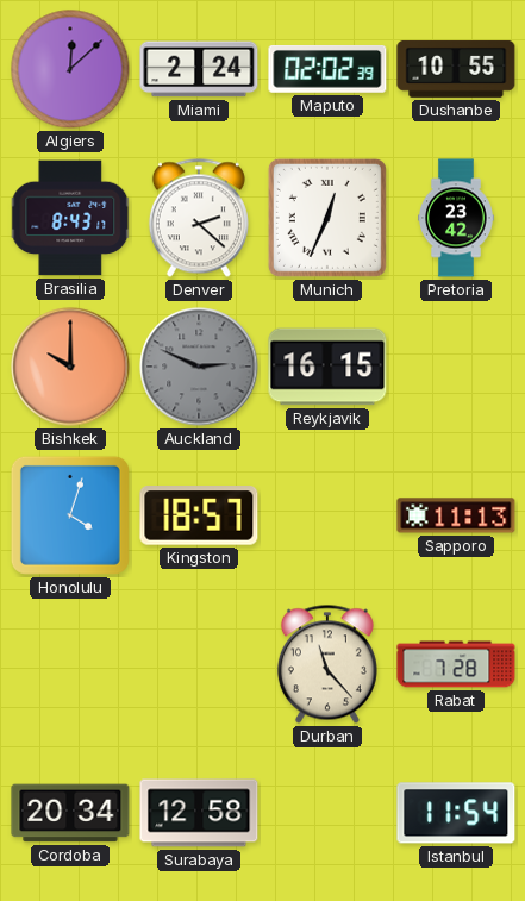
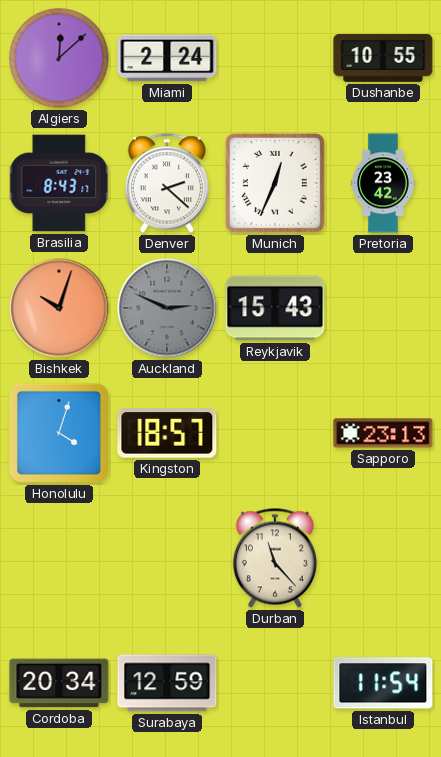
Maputo: 02:02 -> none
Bishkek: 10:00 -> 10:03
Reykjavik: 16:15 -> 15:43
Sapporo: 11:13 -> 23:13
Rabat: 7:28 -> none
Surabaya: 12:58 -> 12:59
